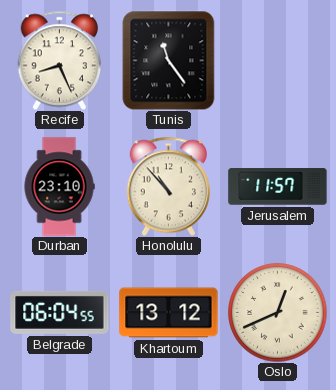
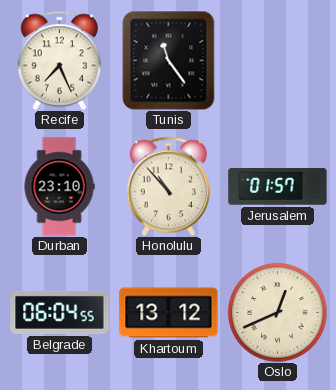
Recife: 8:26 -> 7:26
Jerusalem: 11:57 -> 01:57
